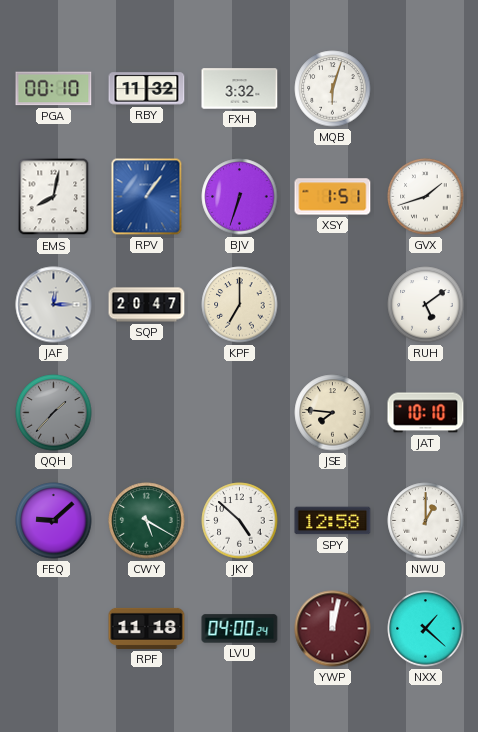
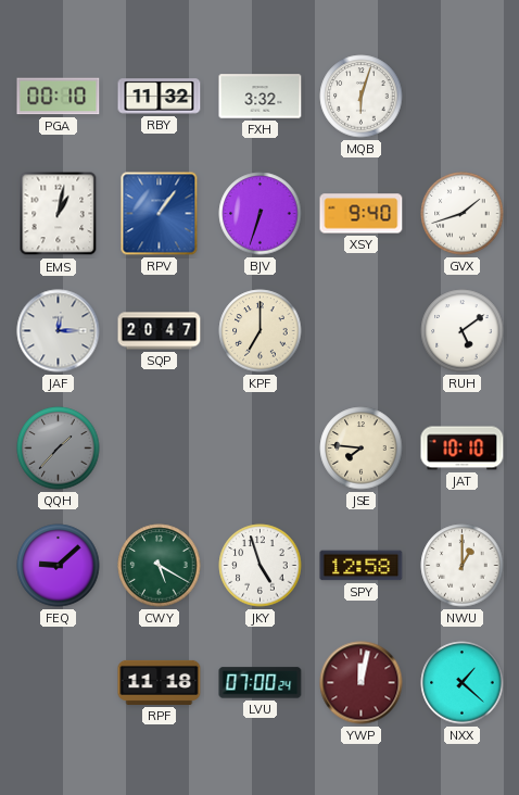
EMS: 8:02 -> 1:02
XSY: 1:51 -> 9:40
JKY: 4:52 -> 4:57
LVU: 04:00 -> 07:00
